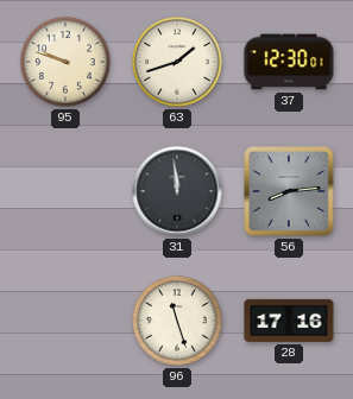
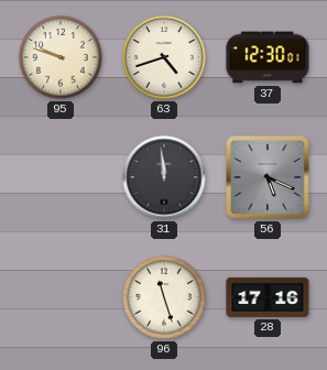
63: 1:42 -> 4:42
56: 8:14 -> 5:19
